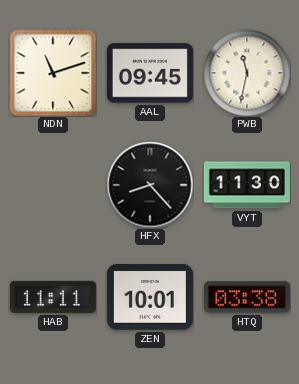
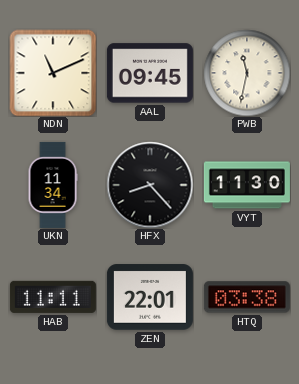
NDN: 11:12 -> 11:11
UKN: none -> 11:34
ZEN: 10:01 -> 22:01
